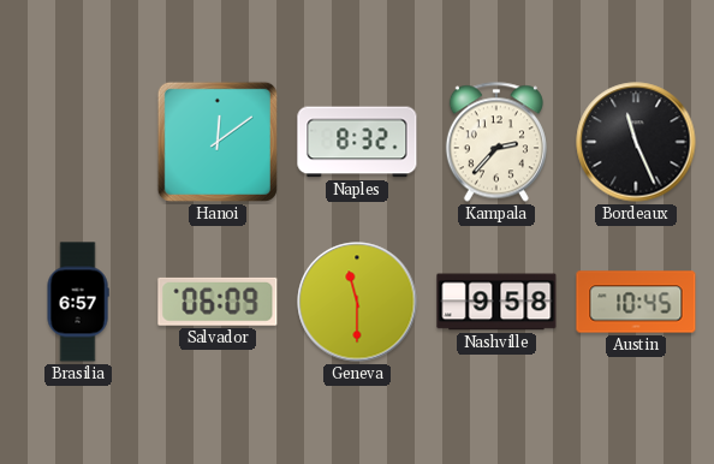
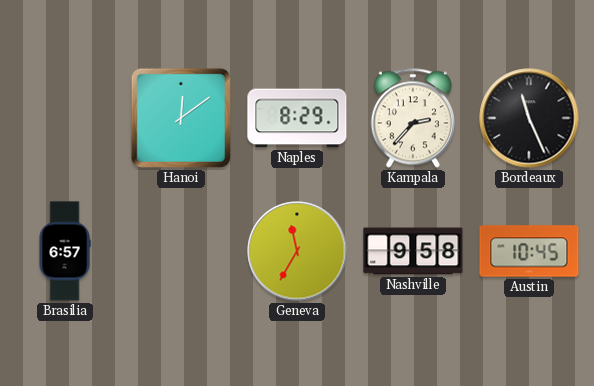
Naples: 8:32 -> 8:29
Salvador: 06:09 -> none
Geneva: 11:30 -> 11:35
